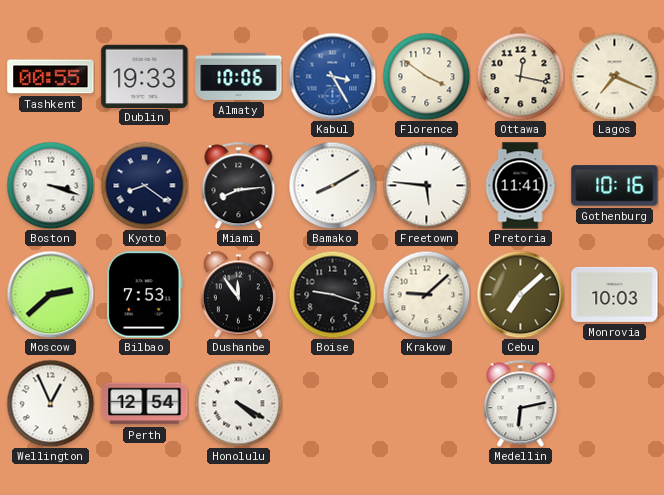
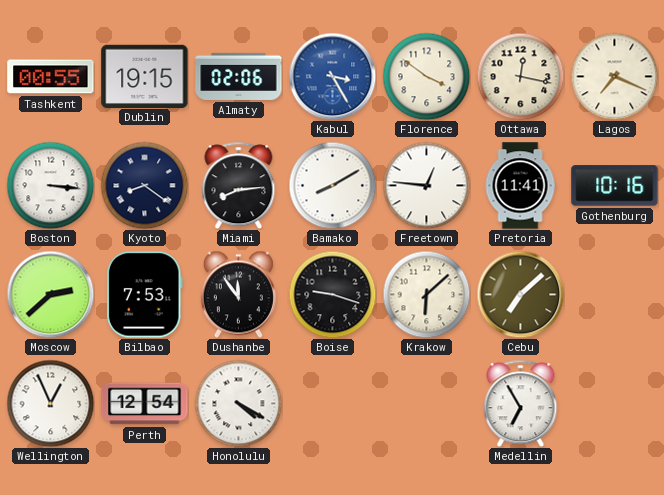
Dublin: 19:33 -> 19:15
Almaty: 10:06 -> 02:06
Boston: 3:18 -> 3:16
Freetown: 5:46 -> 12:46
Krakow: 9:08 -> 6:08
Monrovia: 10:03 -> none
Medellin: 6:13 -> 6:55
